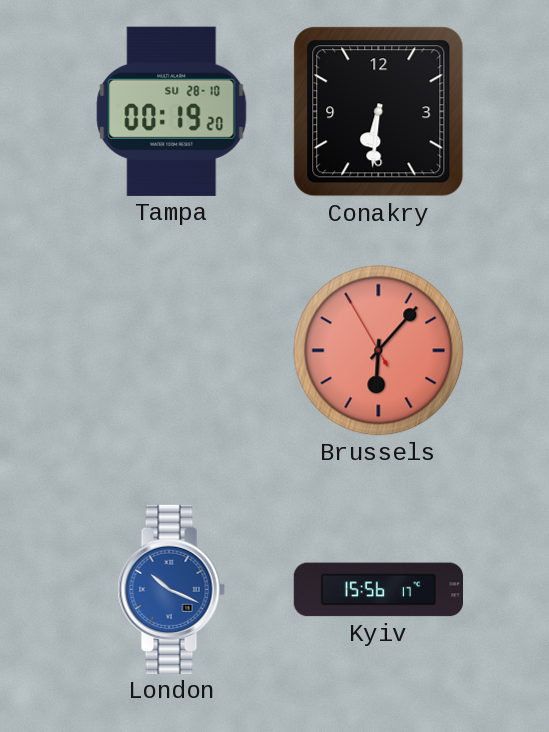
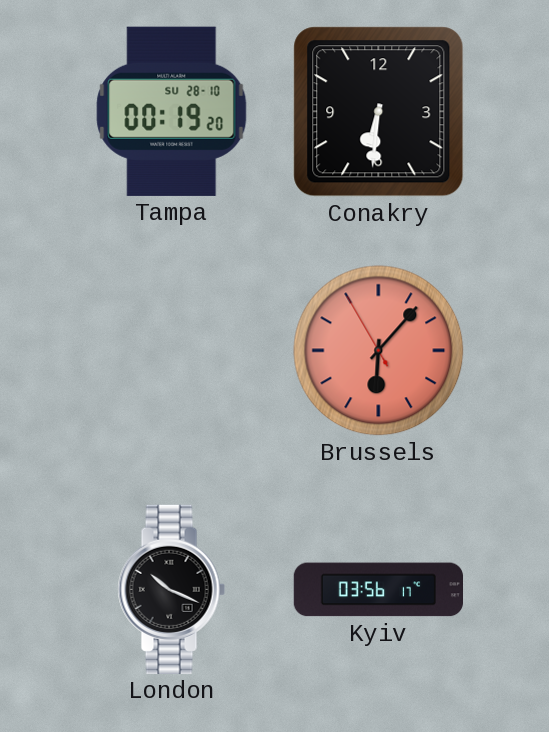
London dial: blue -> black
Kyiv: 15:56 -> 03:56
